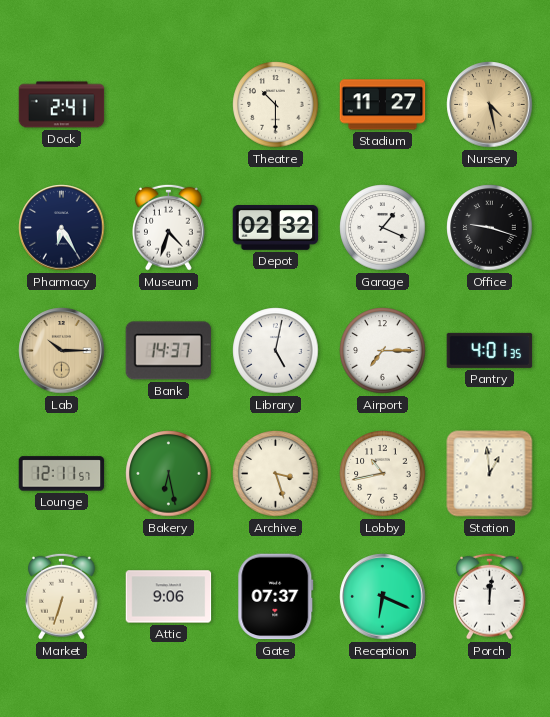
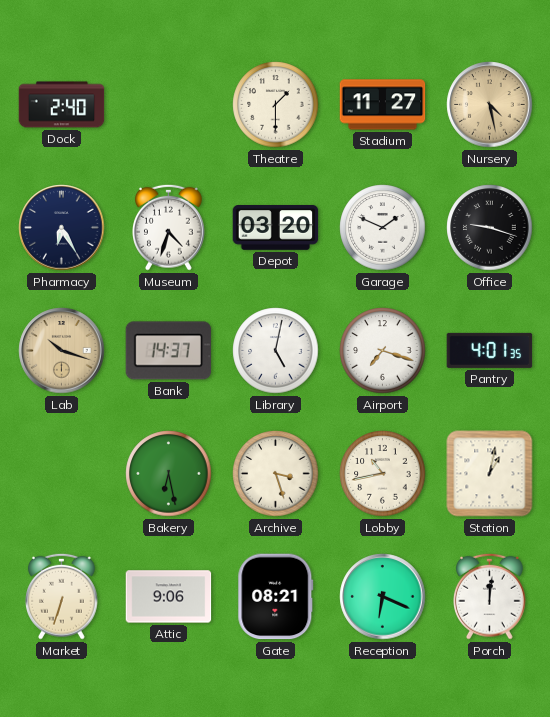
Dock: 2:41 -> 2:40
Theatre: 10:30 -> 1:30
Depot: 02:32 -> 03:20
Garage: 1:19 -> 1:49
Lab: 10:15 -> 10:18
Airport: 7:15 -> 7:18
Lounge: 12:11 -> none
Station: 12:59 -> 1:02
Gate: 07:37 -> 08:21
